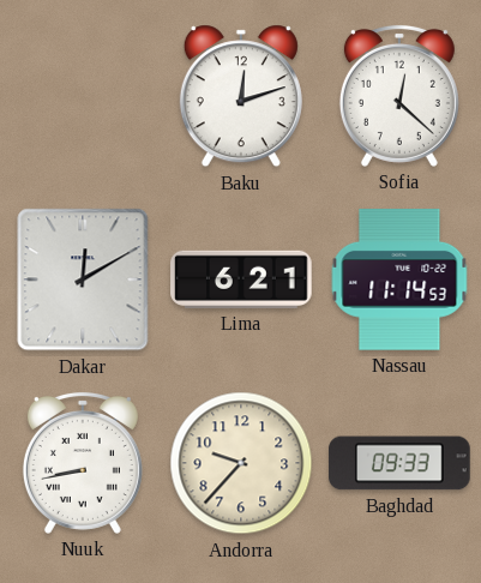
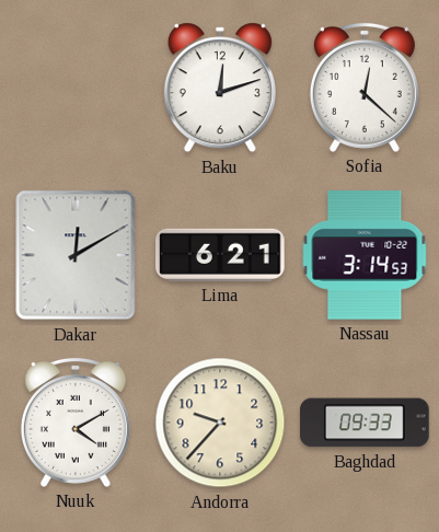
Nassau: 11:14 -> 3:14
Nuuk: 8:43 -> 4:10
